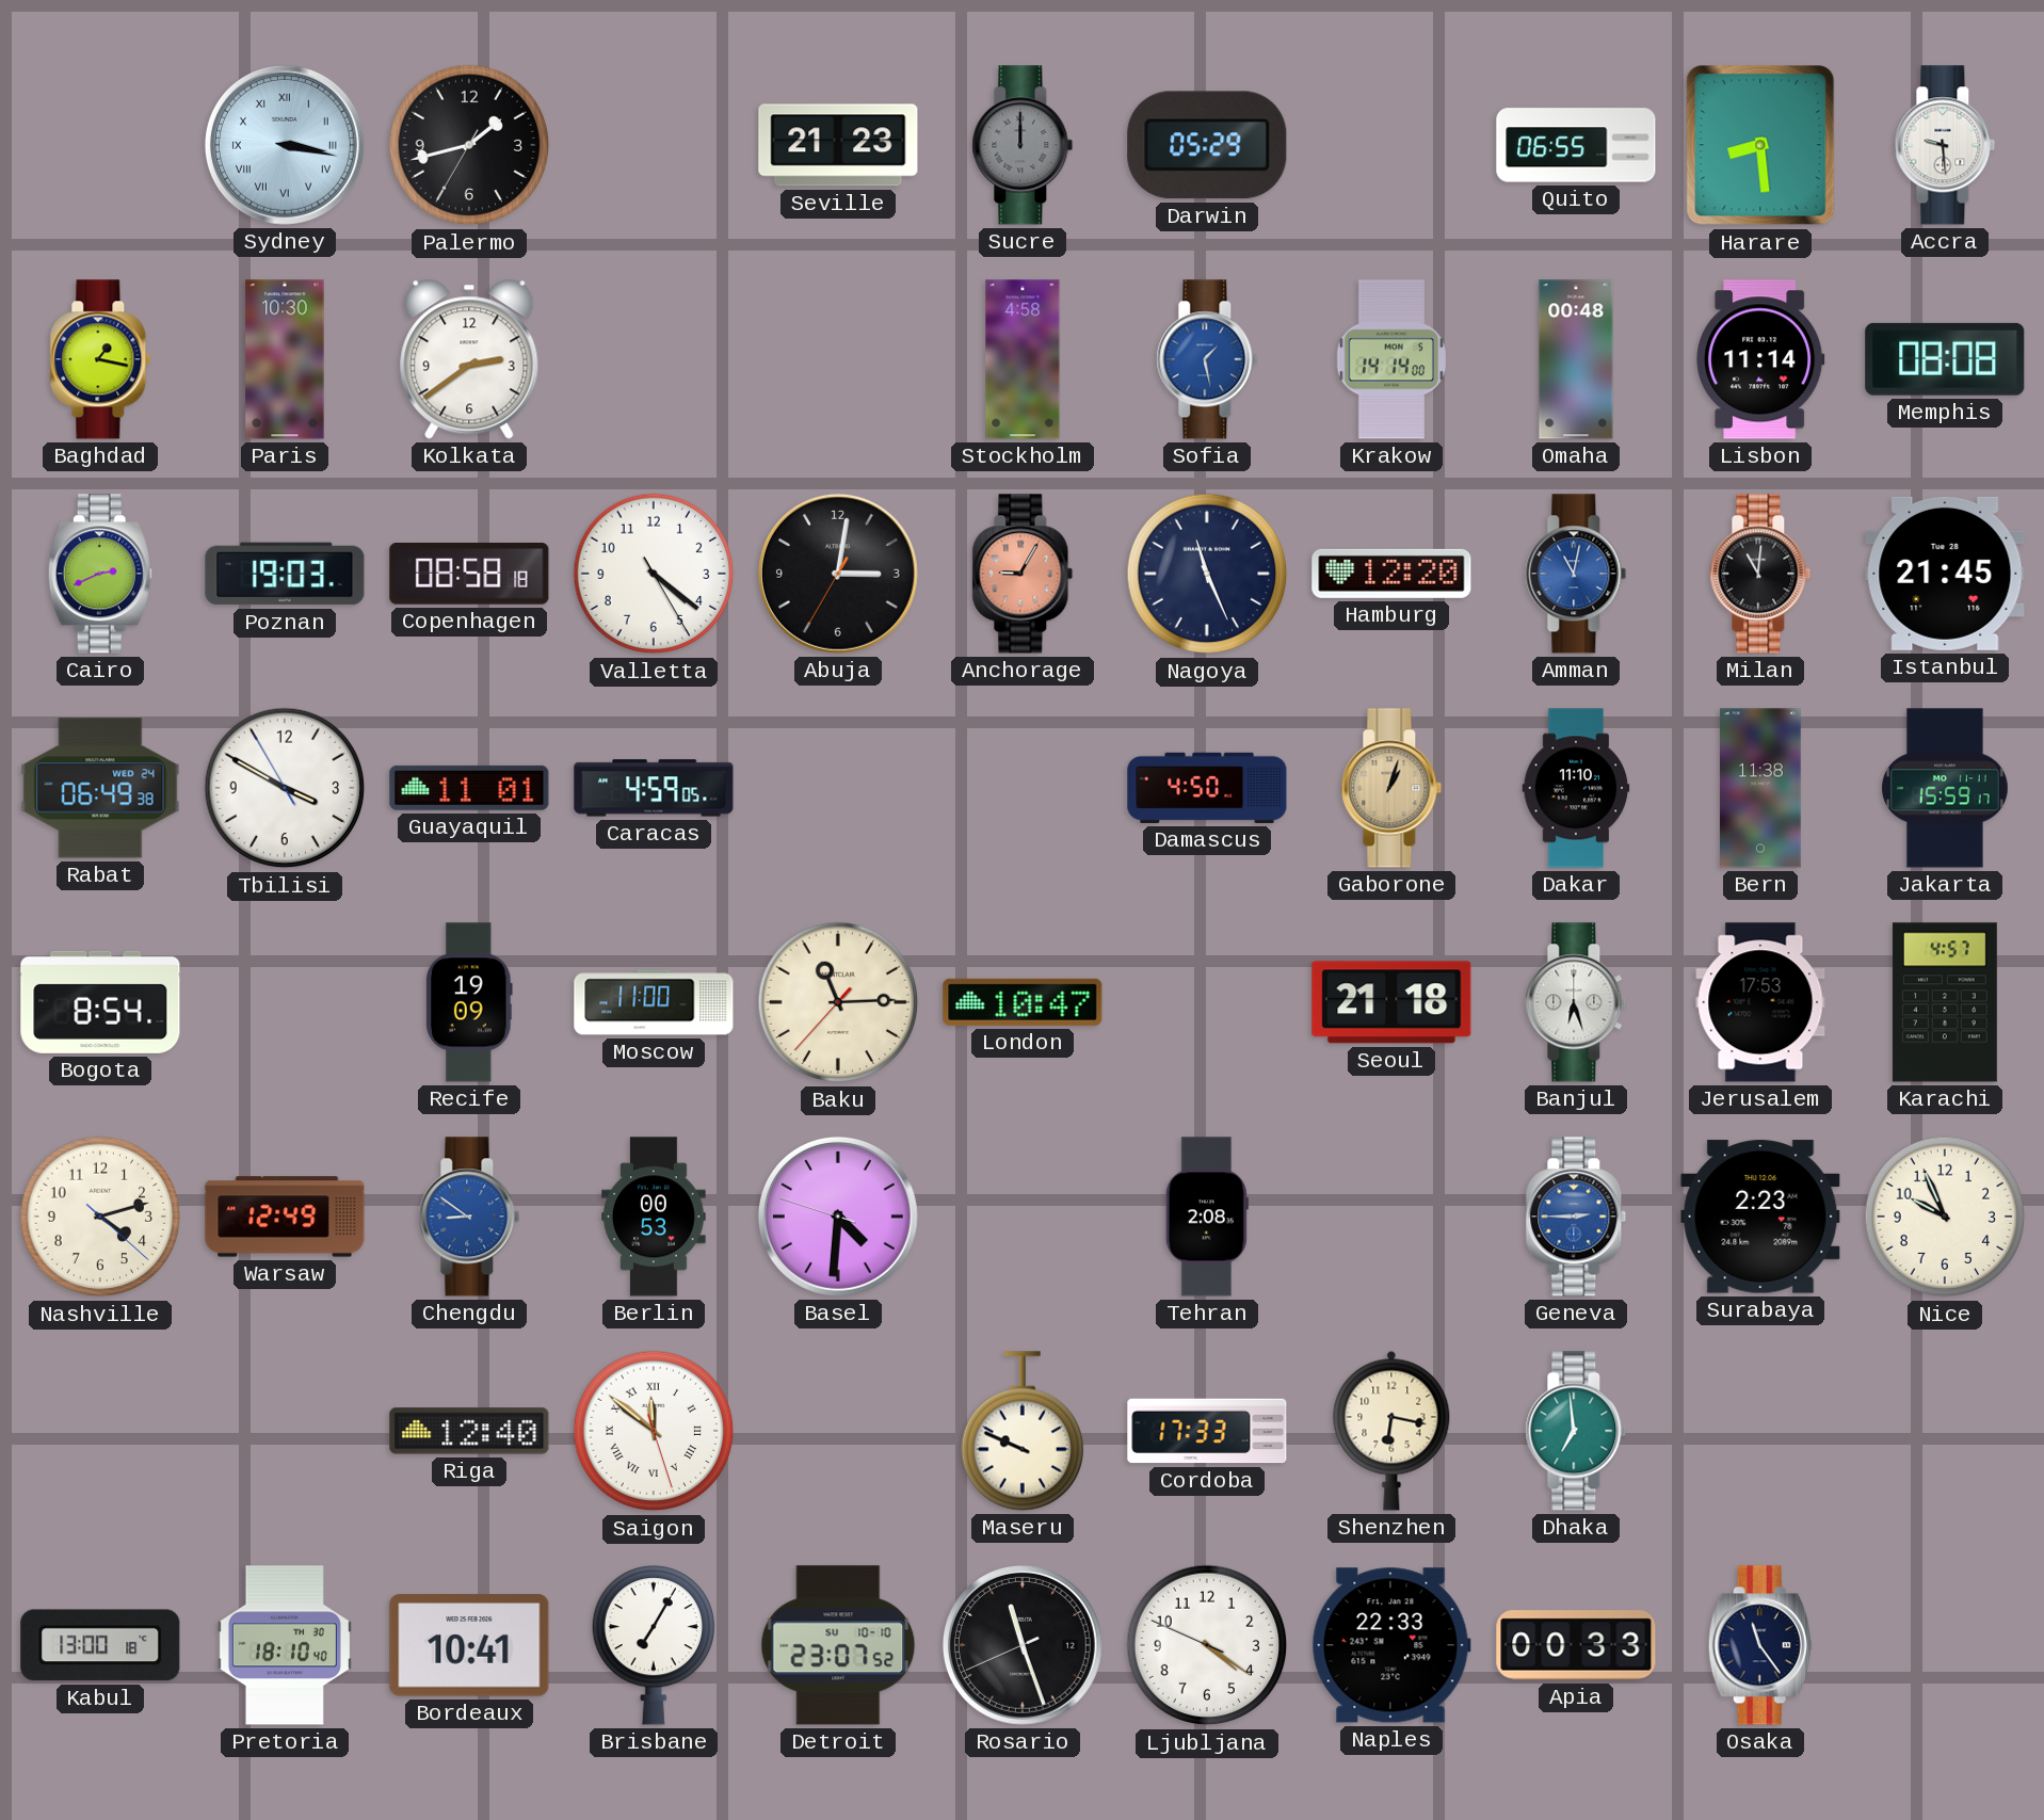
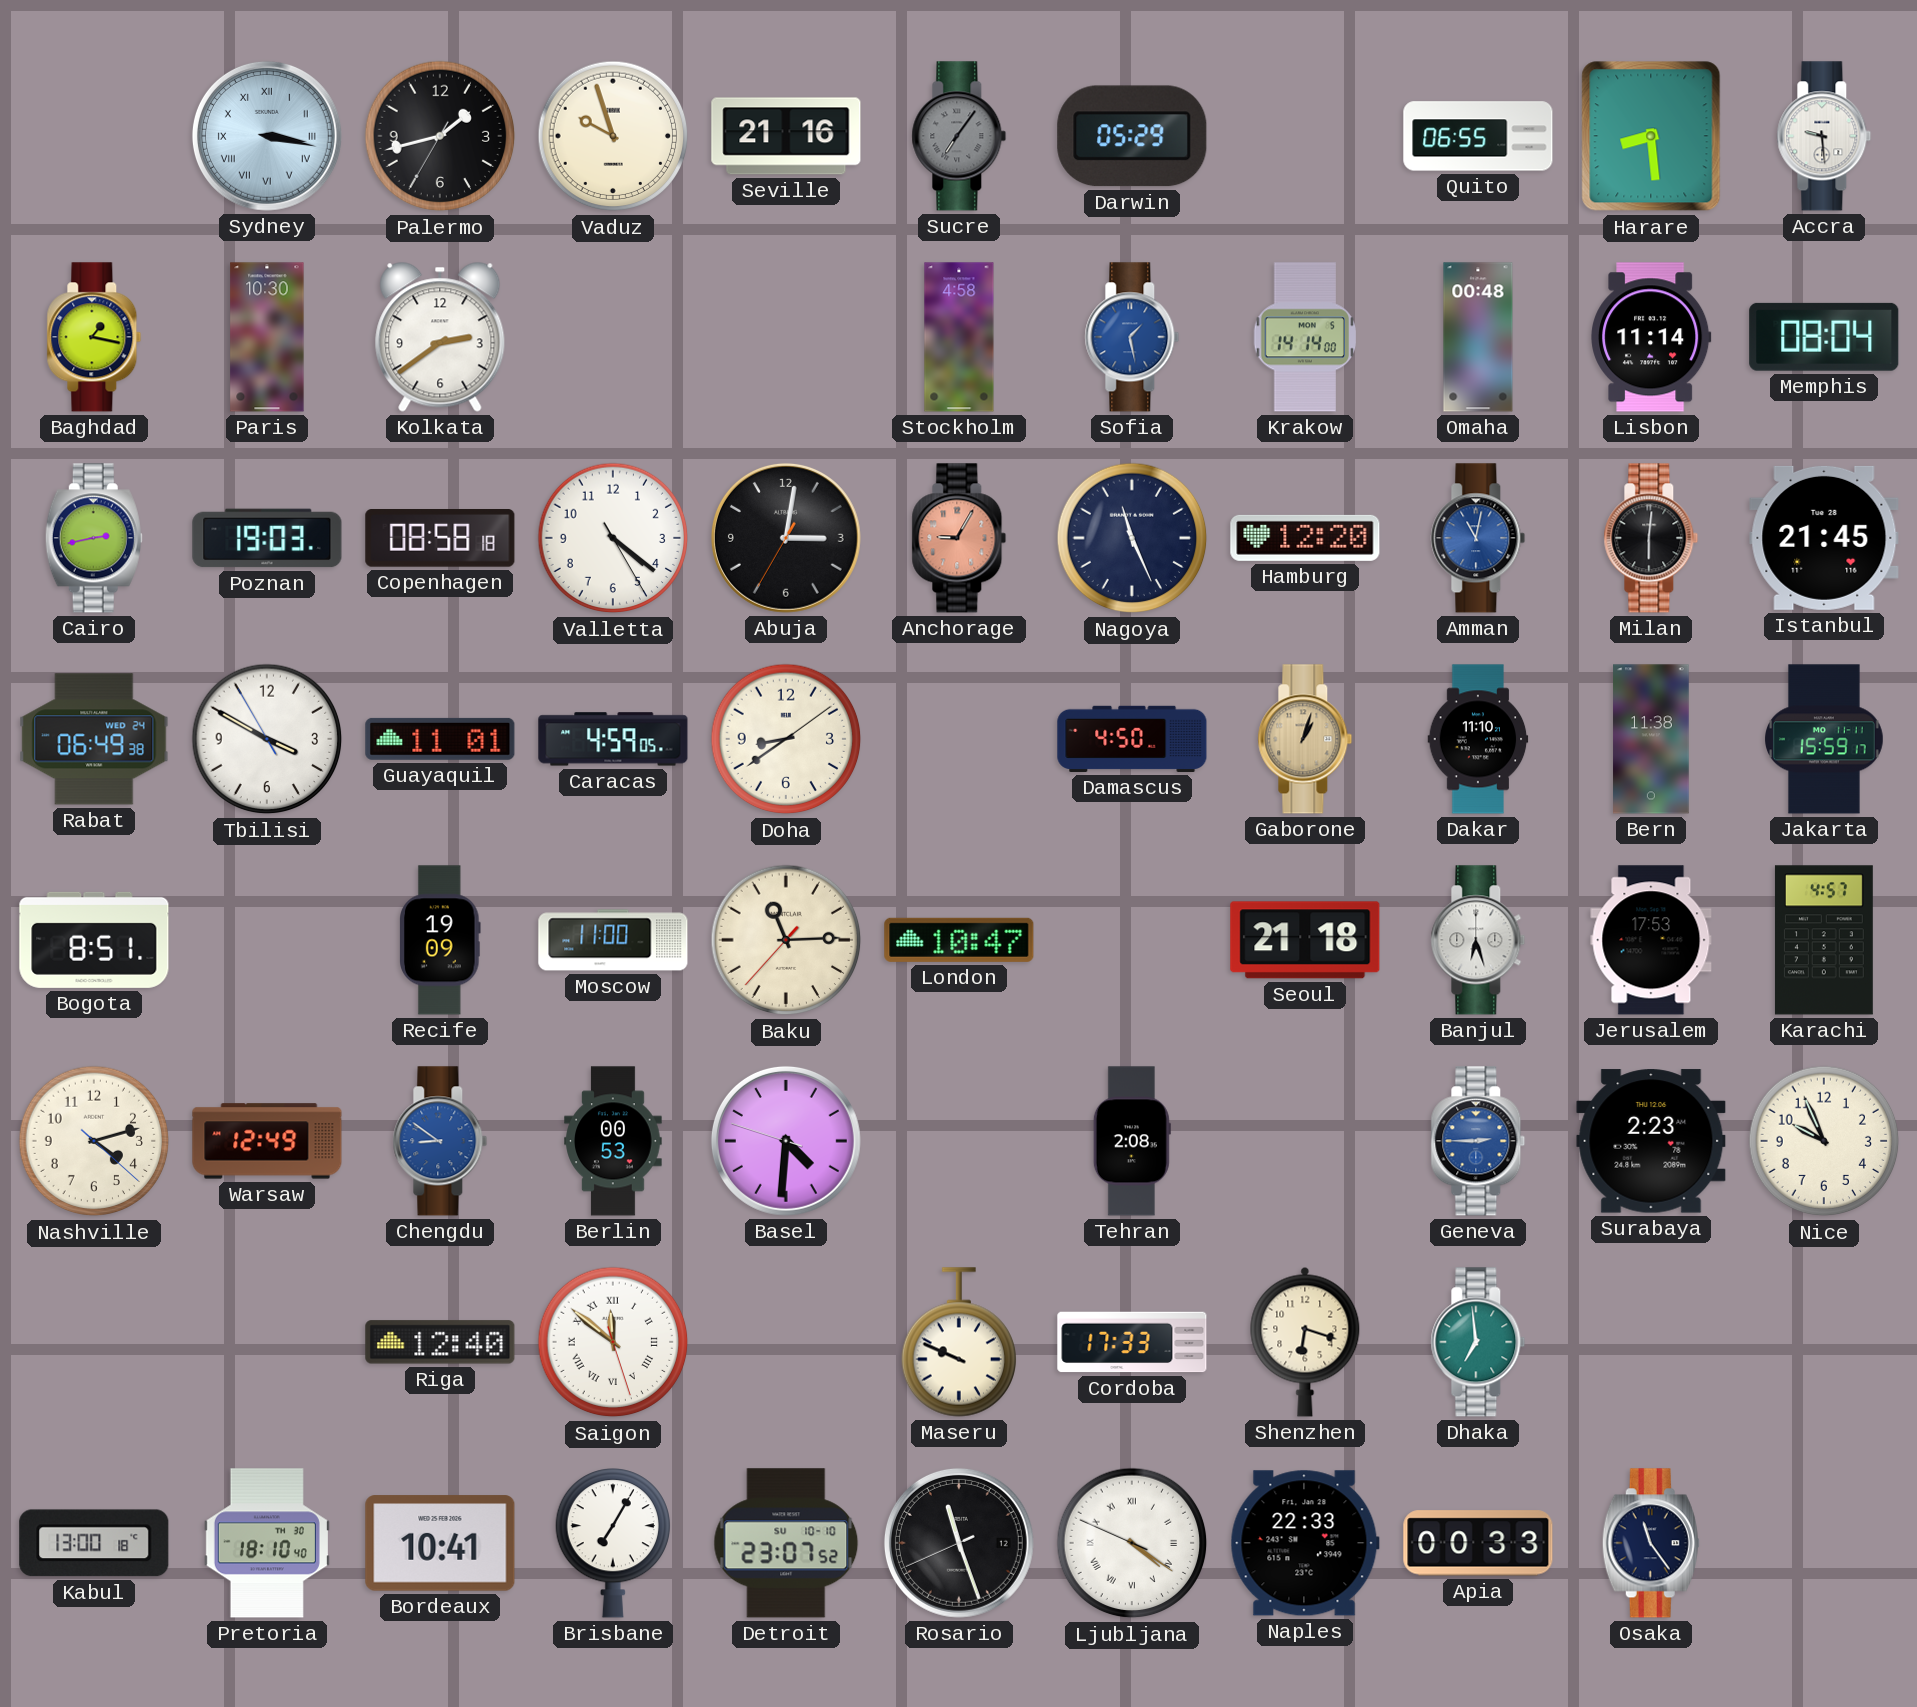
Vaduz: none -> 9:57
Seville: 21:23 -> 21:16
Sucre: 12:00 -> 7:06
Memphis: 08:08 -> 08:04
Cairo: 2:41 -> 2:43
Milan: 11:01 -> 6:01
Doha: none -> 8:39
Bogota: 8:54 -> 8:51
Shenzhen: 6:17 -> 6:18
Ljubljana numerals: Arabic -> Roman
